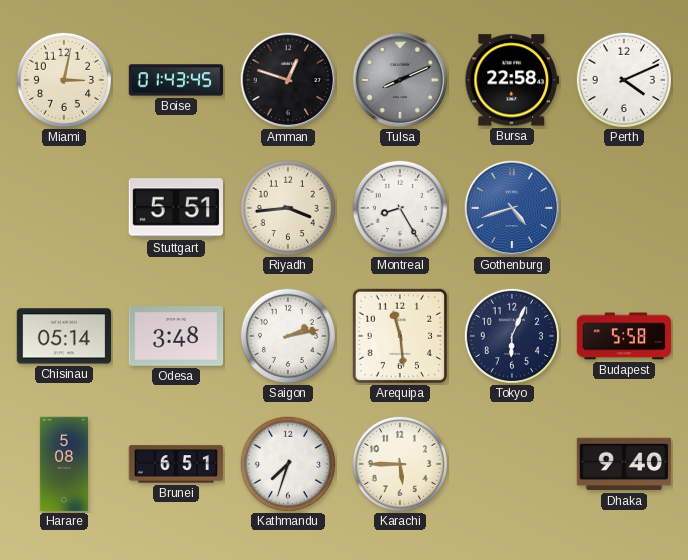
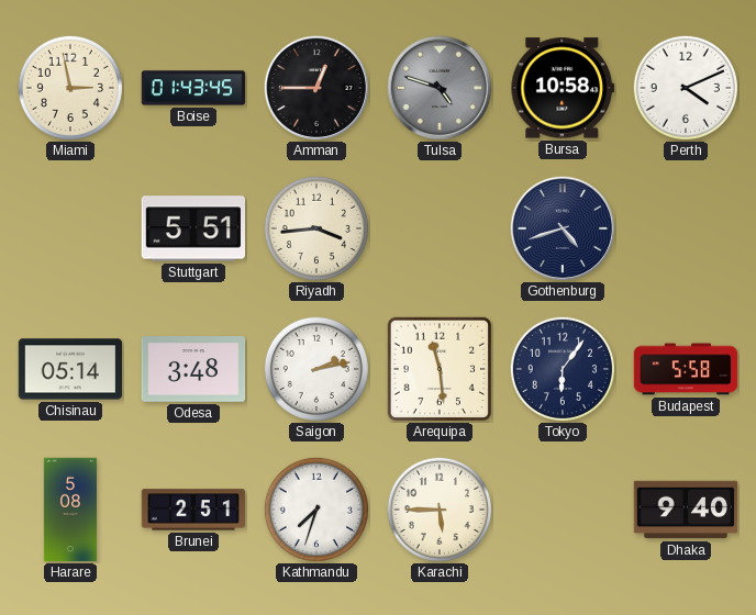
Miami: 3:02 -> 2:58
Amman: 12:48 -> 12:45
Tulsa: 8:11 -> 4:48
Bursa: 22:58 -> 10:58
Montreal: 8:25 -> none
Gothenburg dial: blue -> navy
Tokyo: 6:04 -> 6:06
Brunei: 6:51 -> 2:51
